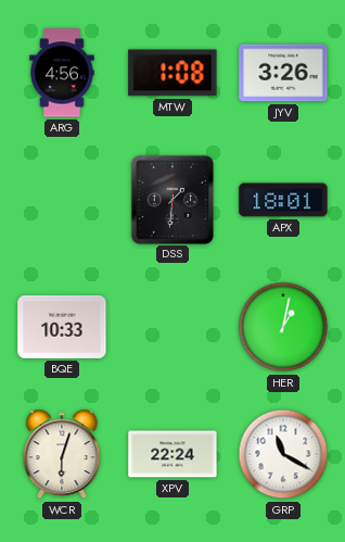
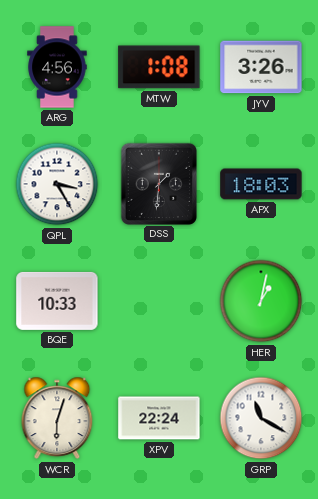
QPL: none -> 3:25
APX: 18:01 -> 18:03
